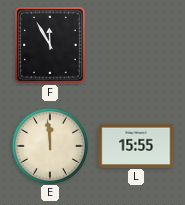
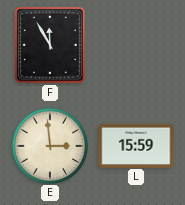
E: 11:59 -> 2:59
L: 15:55 -> 15:59
